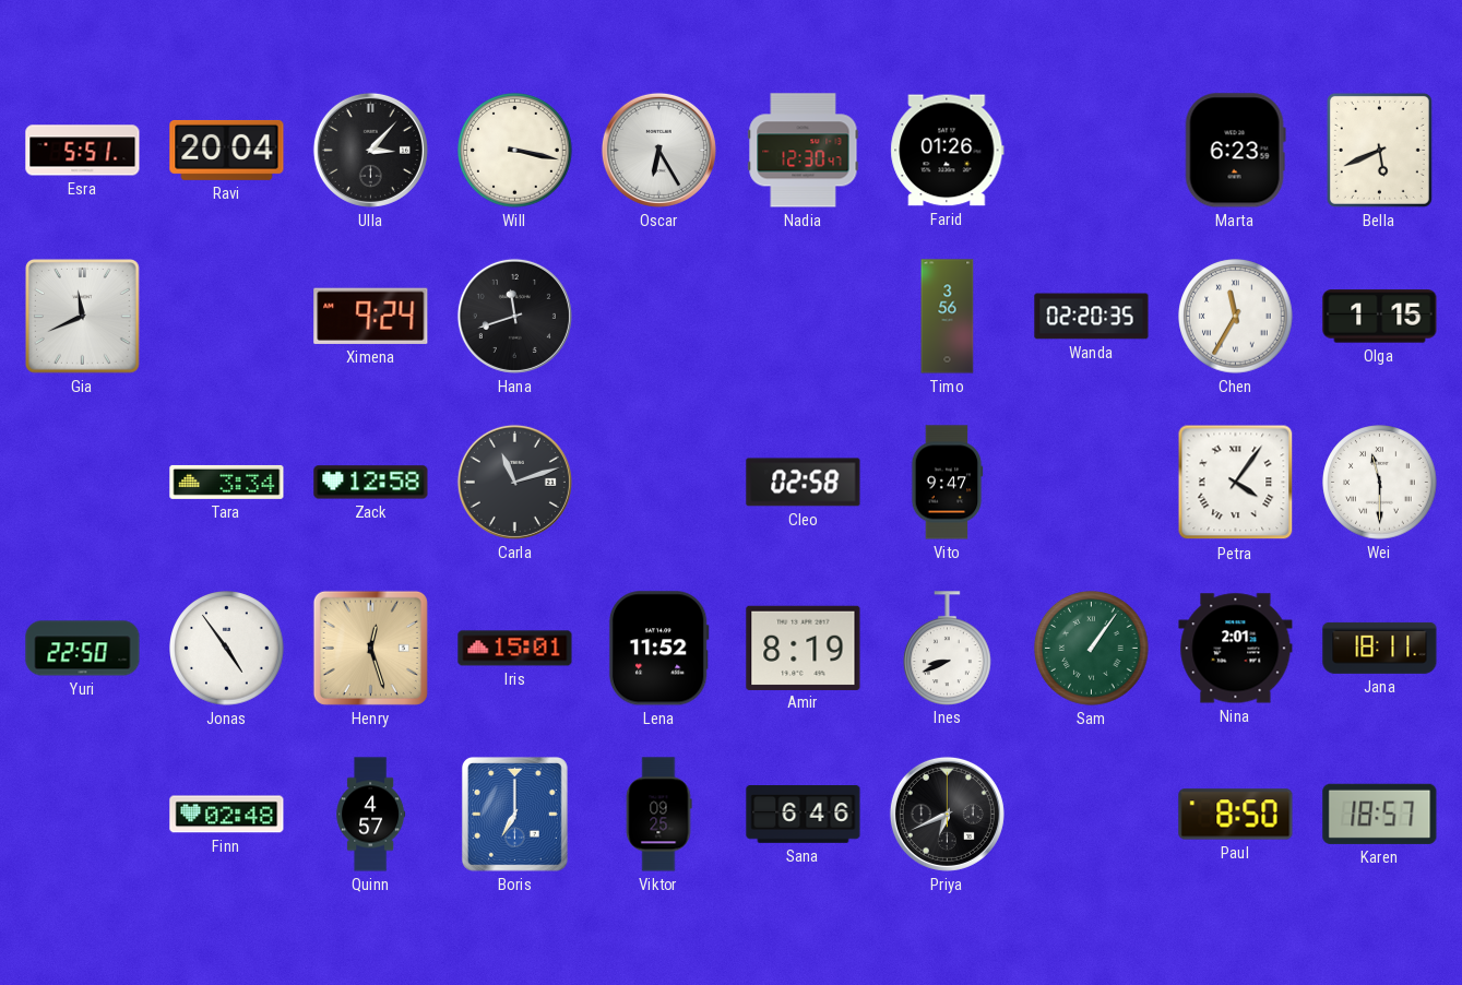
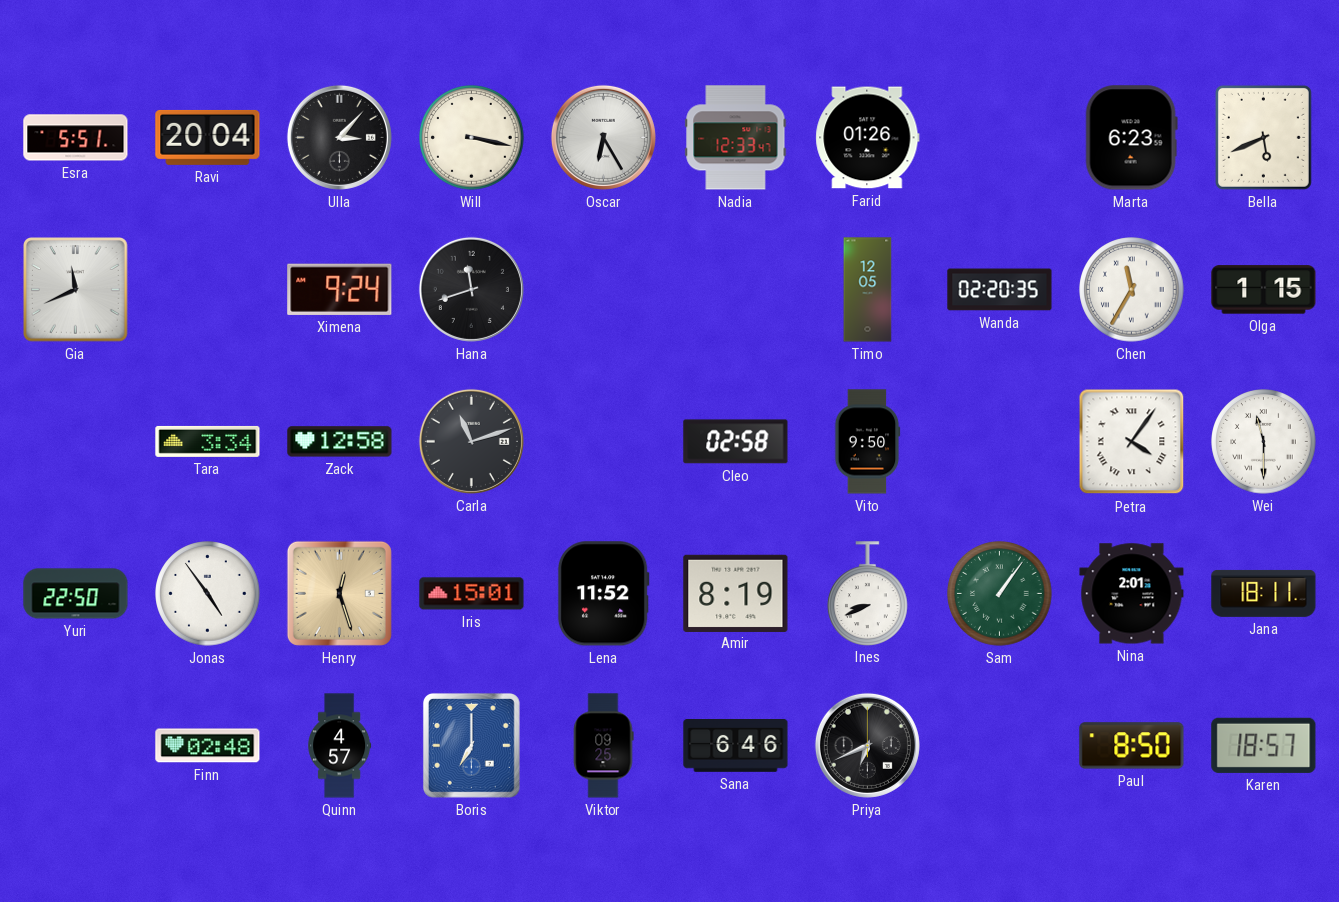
Nadia: 12:30 -> 12:33
Timo: 3:56 -> 12:05
Vito: 9:47 -> 9:50
